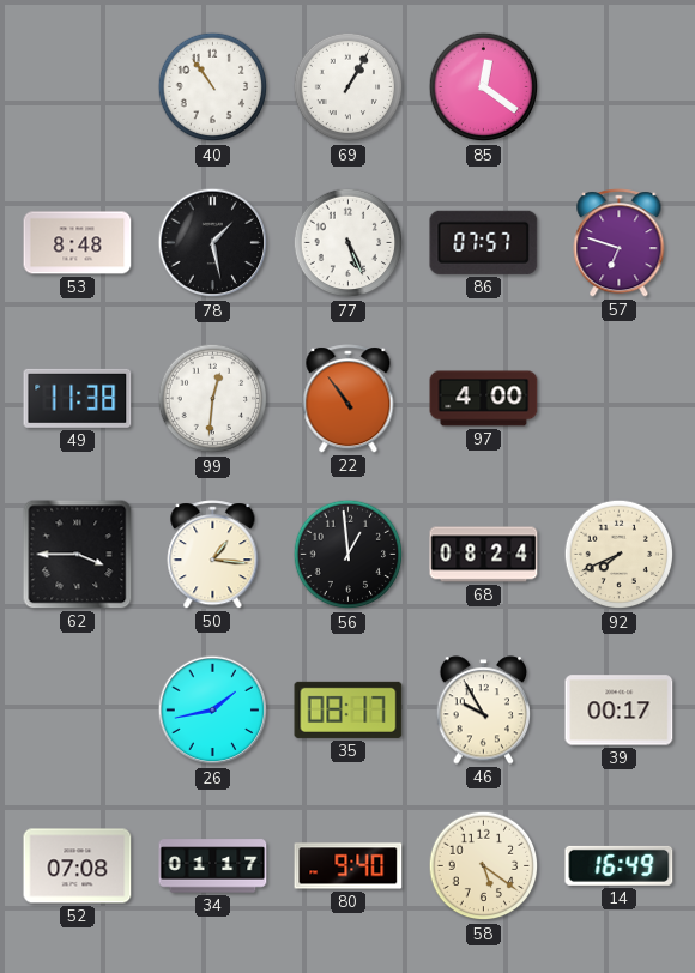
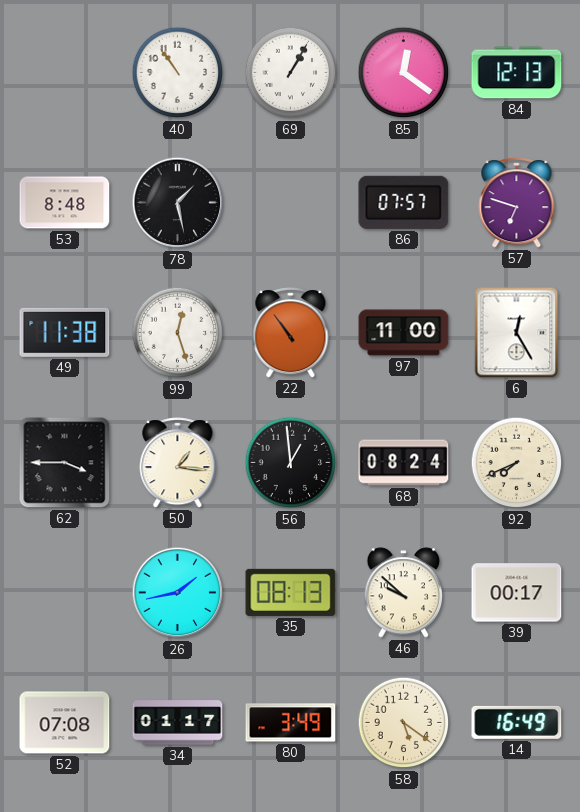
84: none -> 12:13
77: 5:26 -> none
99: 12:31 -> 12:27
97: 4:00 -> 11:00
6: none -> 12:25
35: 08:17 -> 08:13
46: 9:55 -> 9:52
80: 9:40 -> 3:49
